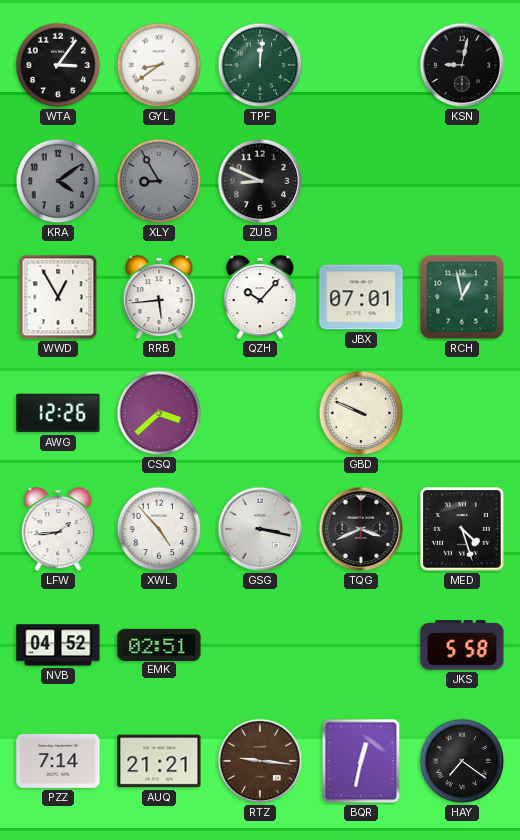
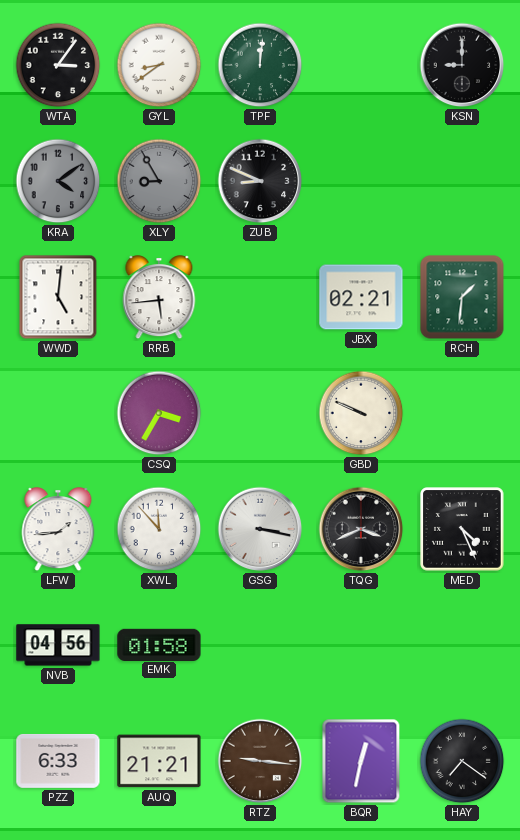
KSN: 9:02 -> 9:00
WWD: 12:55 -> 5:01
QZH: 10:07 -> none
JBX: 07:01 -> 02:21
RCH: 12:58 -> 1:31
AWG: 12:26 -> none
CSQ: 3:38 -> 3:35
XWL: 4:53 -> 11:53
MED: 4:27 -> 4:26
NVB: 04:52 -> 04:56
EMK: 02:51 -> 01:58
JKS: 5:58 -> none
PZZ: 7:14 -> 6:33
